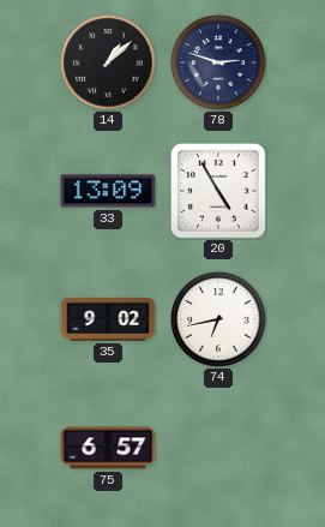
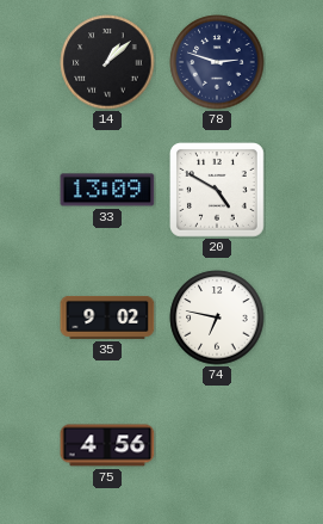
20: 4:55 -> 4:50
74: 6:43 -> 6:47
75: 6:57 -> 4:56
